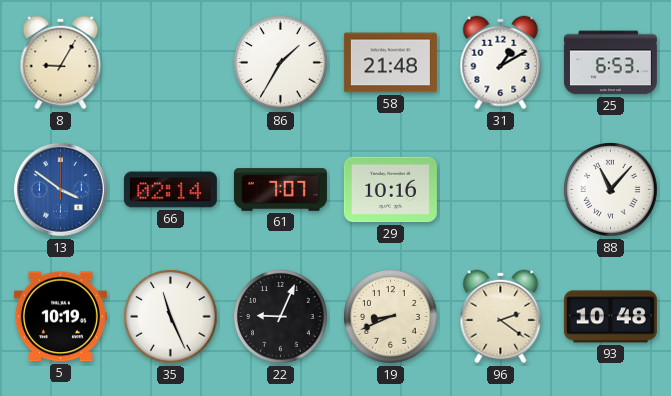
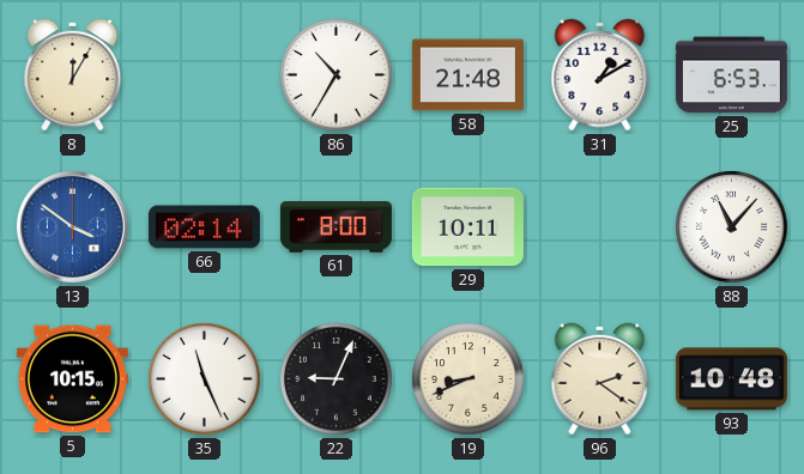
8: 9:05 -> 12:05
86: 1:35 -> 10:35
61: 7:07 -> 8:00
29: 10:16 -> 10:11
5: 10:19 -> 10:15
